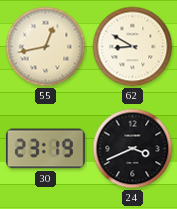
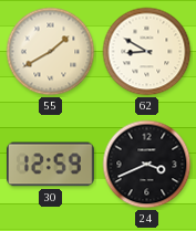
55: 12:43 -> 1:40
30: 23:19 -> 12:59
